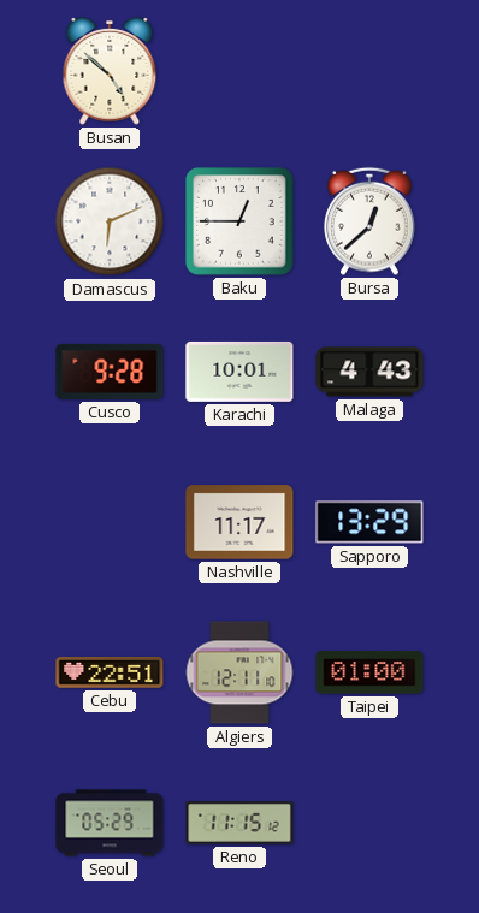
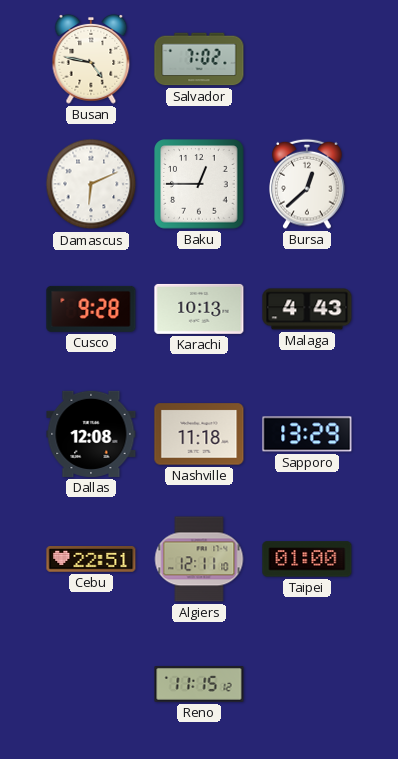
Busan: 4:52 -> 4:47
Salvador: none -> 7:02
Karachi: 10:01 -> 10:13
Dallas: none -> 12:08
Nashville: 11:17 -> 11:18
Seoul: 05:29 -> none
